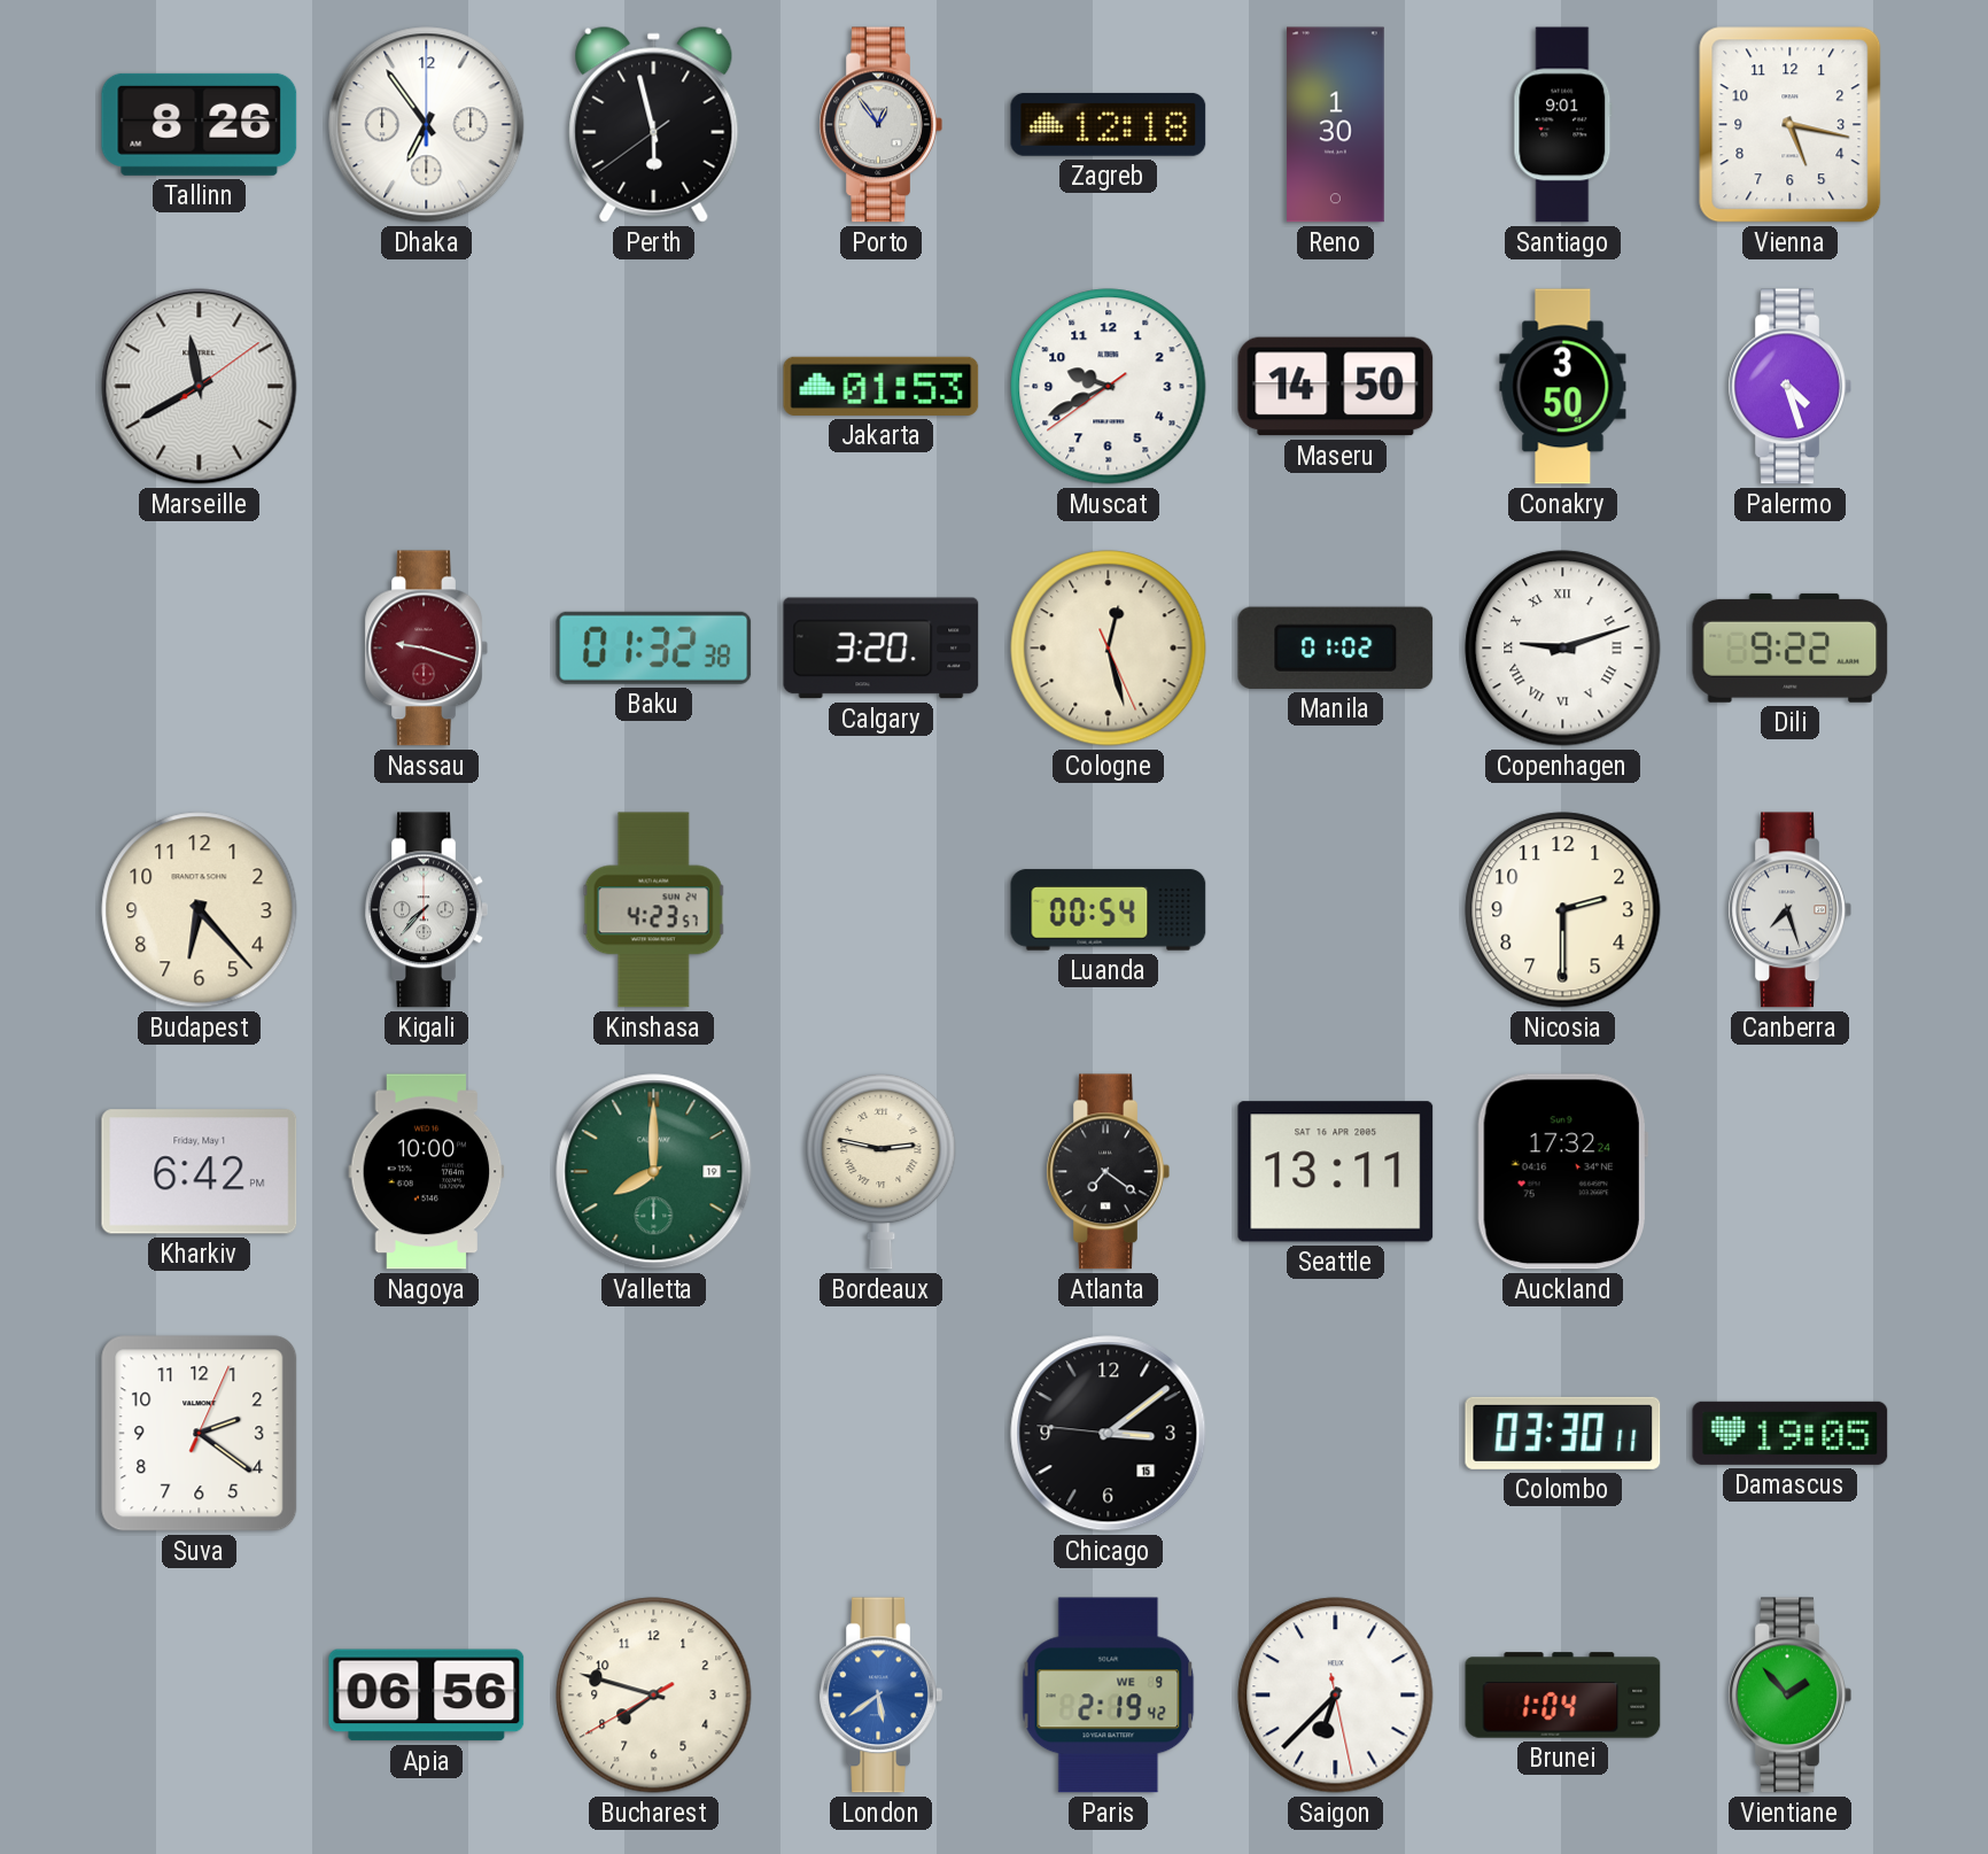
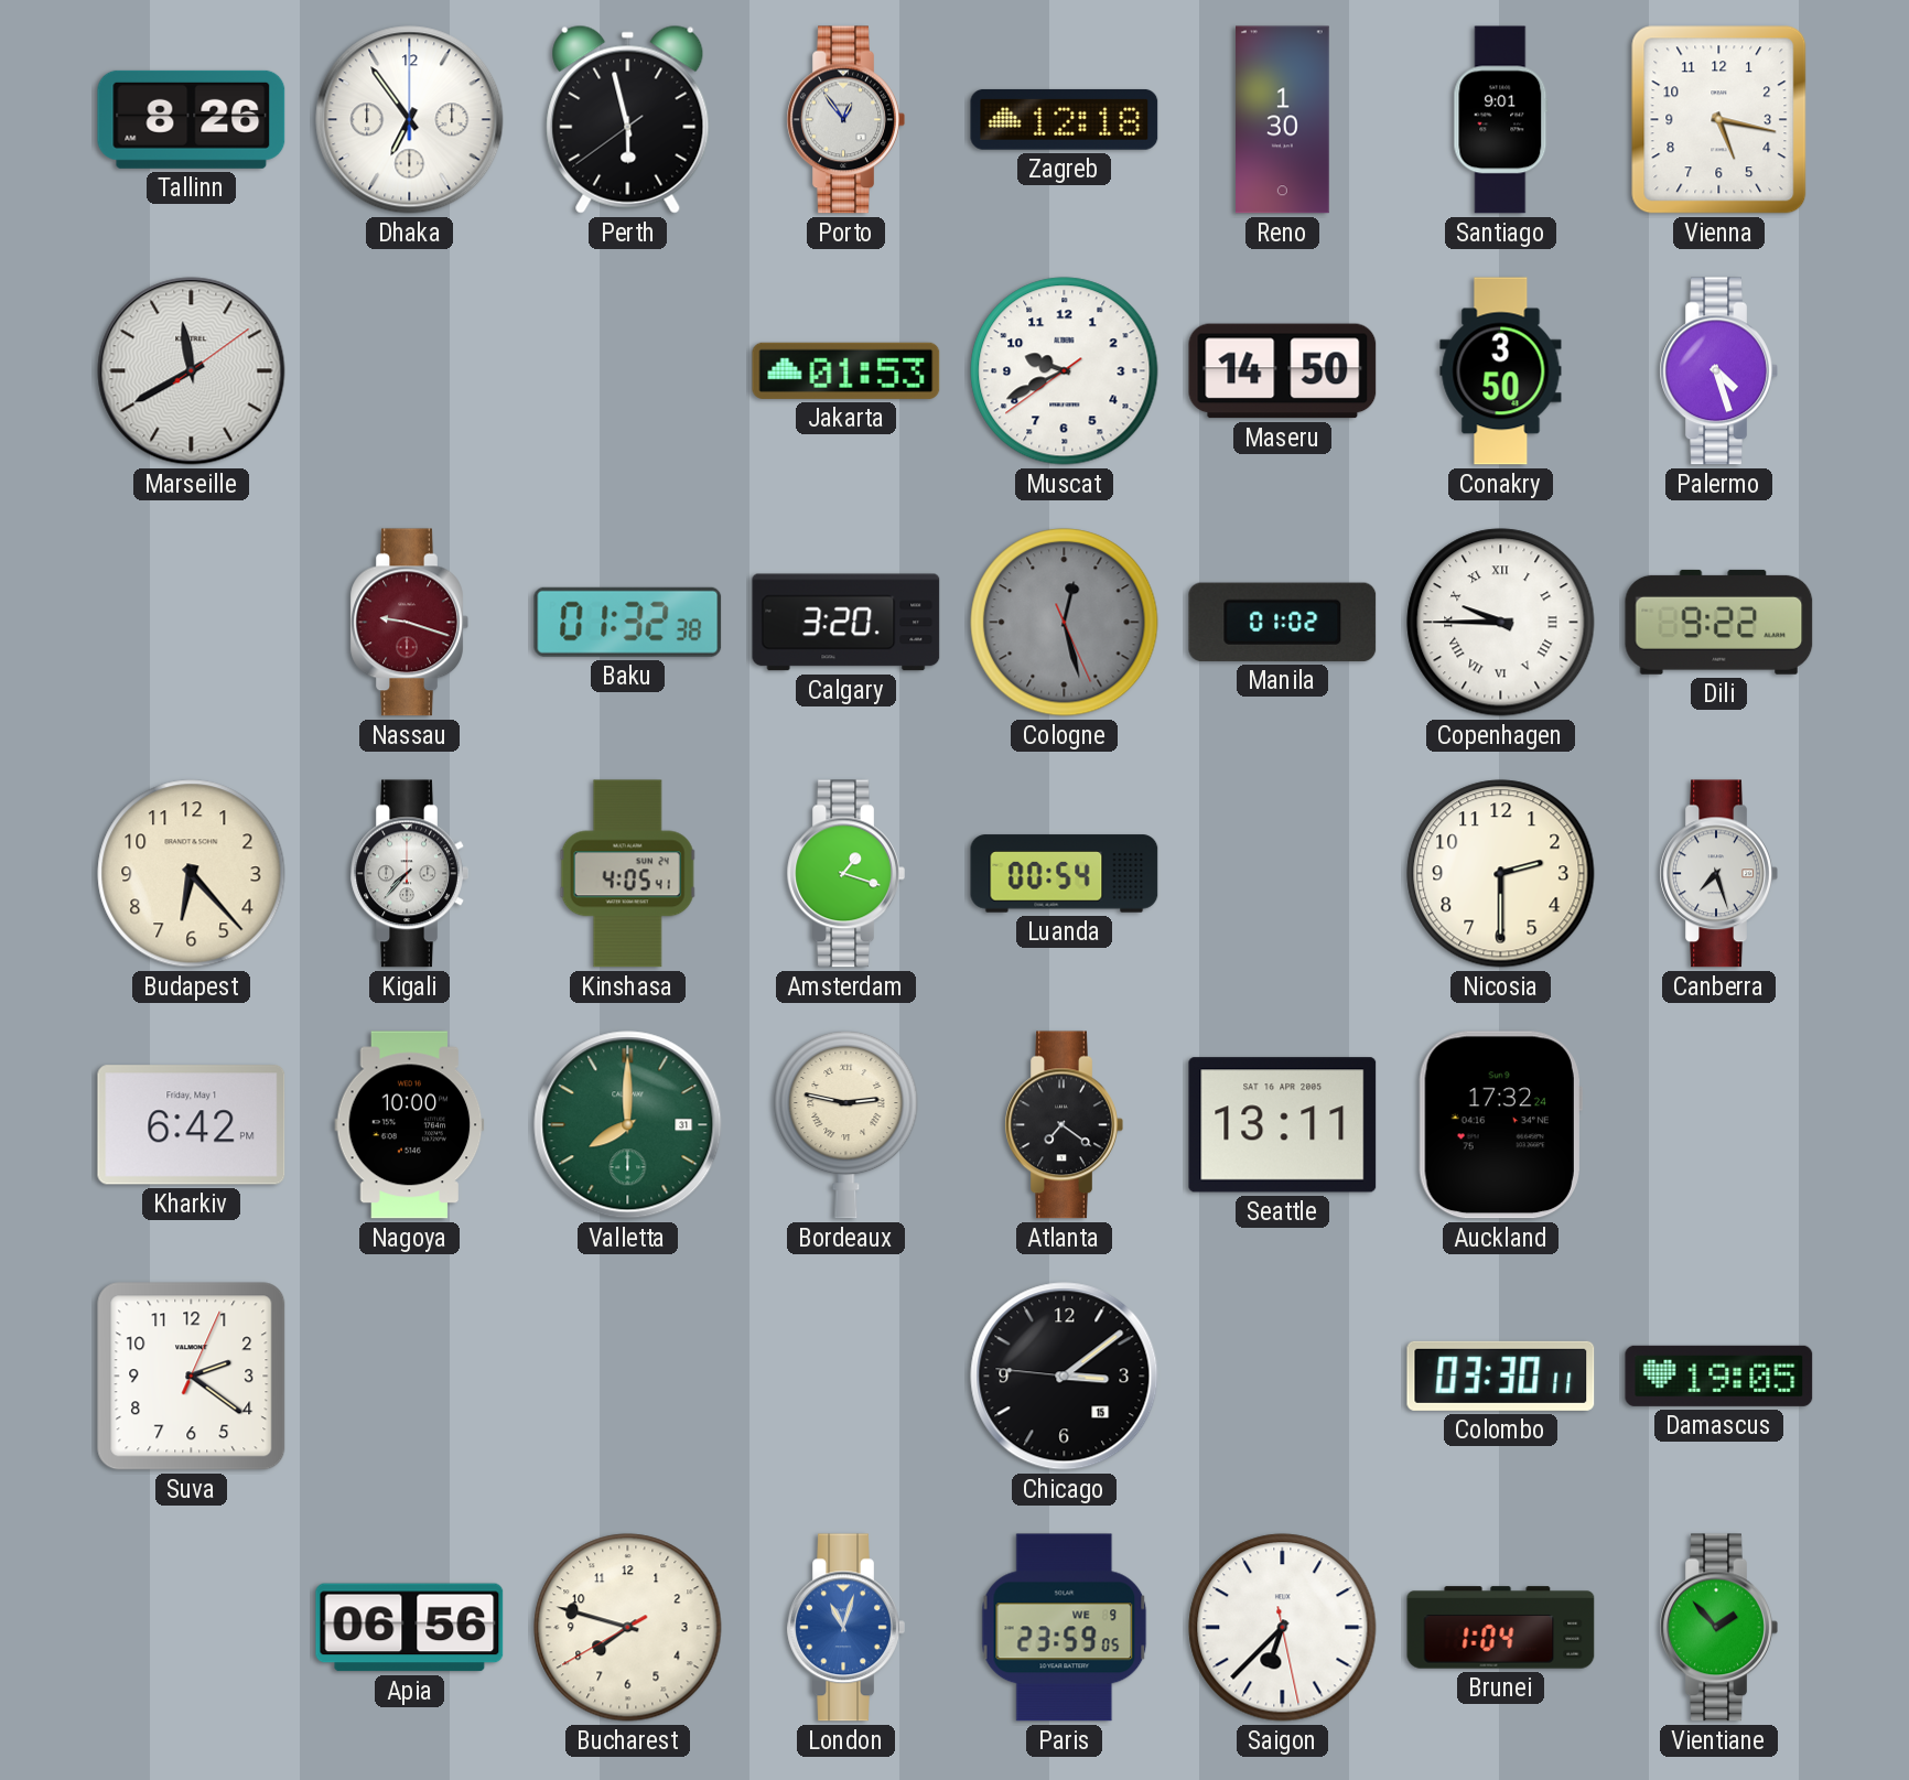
Cologne dial: cream -> grey
Copenhagen: 9:12 -> 9:45
Kinshasa: 4:23 -> 4:05
Amsterdam: none -> 1:18
Valletta date: 19 -> 31
London: 5:39 -> 11:03
Paris: 2:19 -> 23:59
